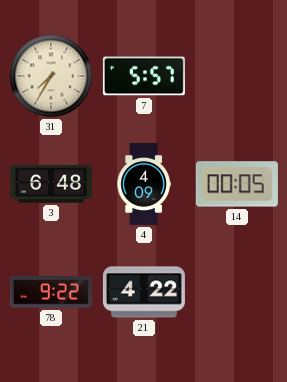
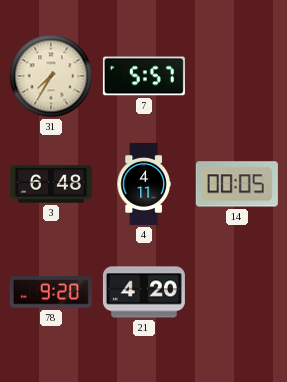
4: 4:09 -> 4:11
78: 9:22 -> 9:20
21: 4:22 -> 4:20
